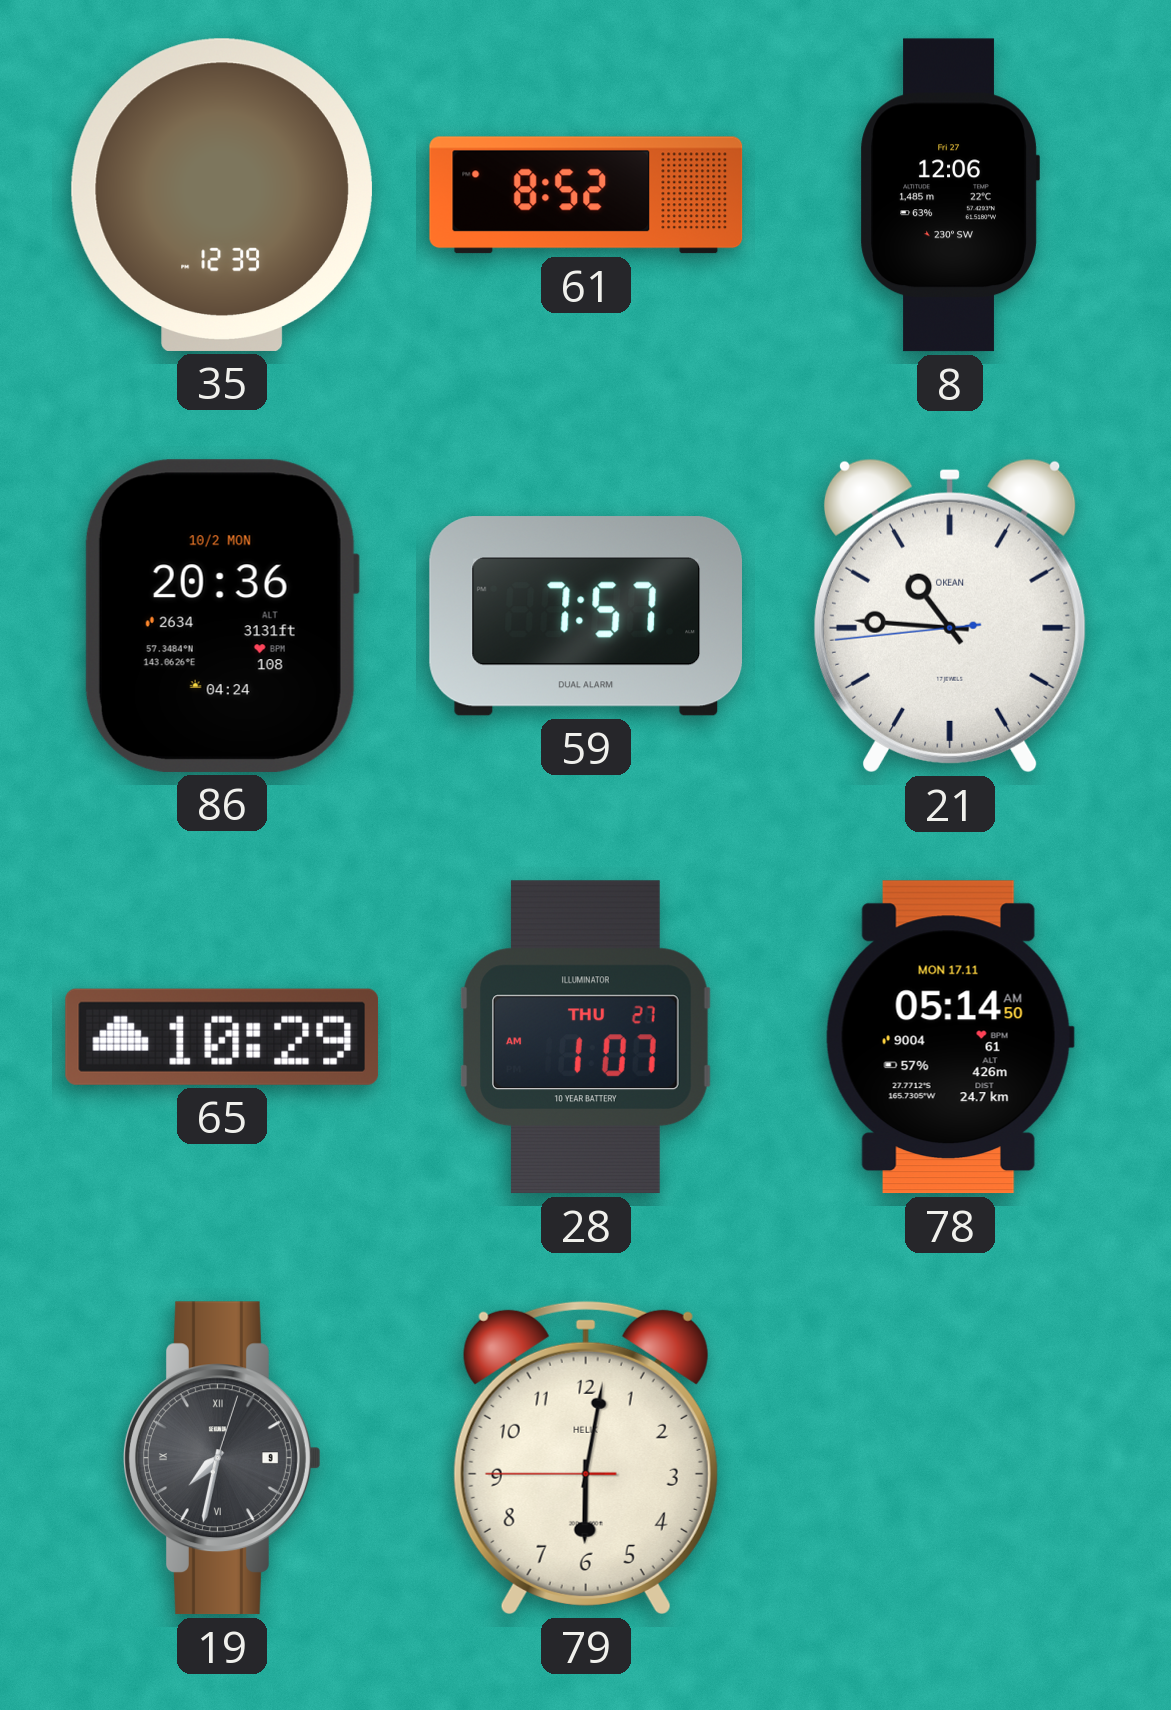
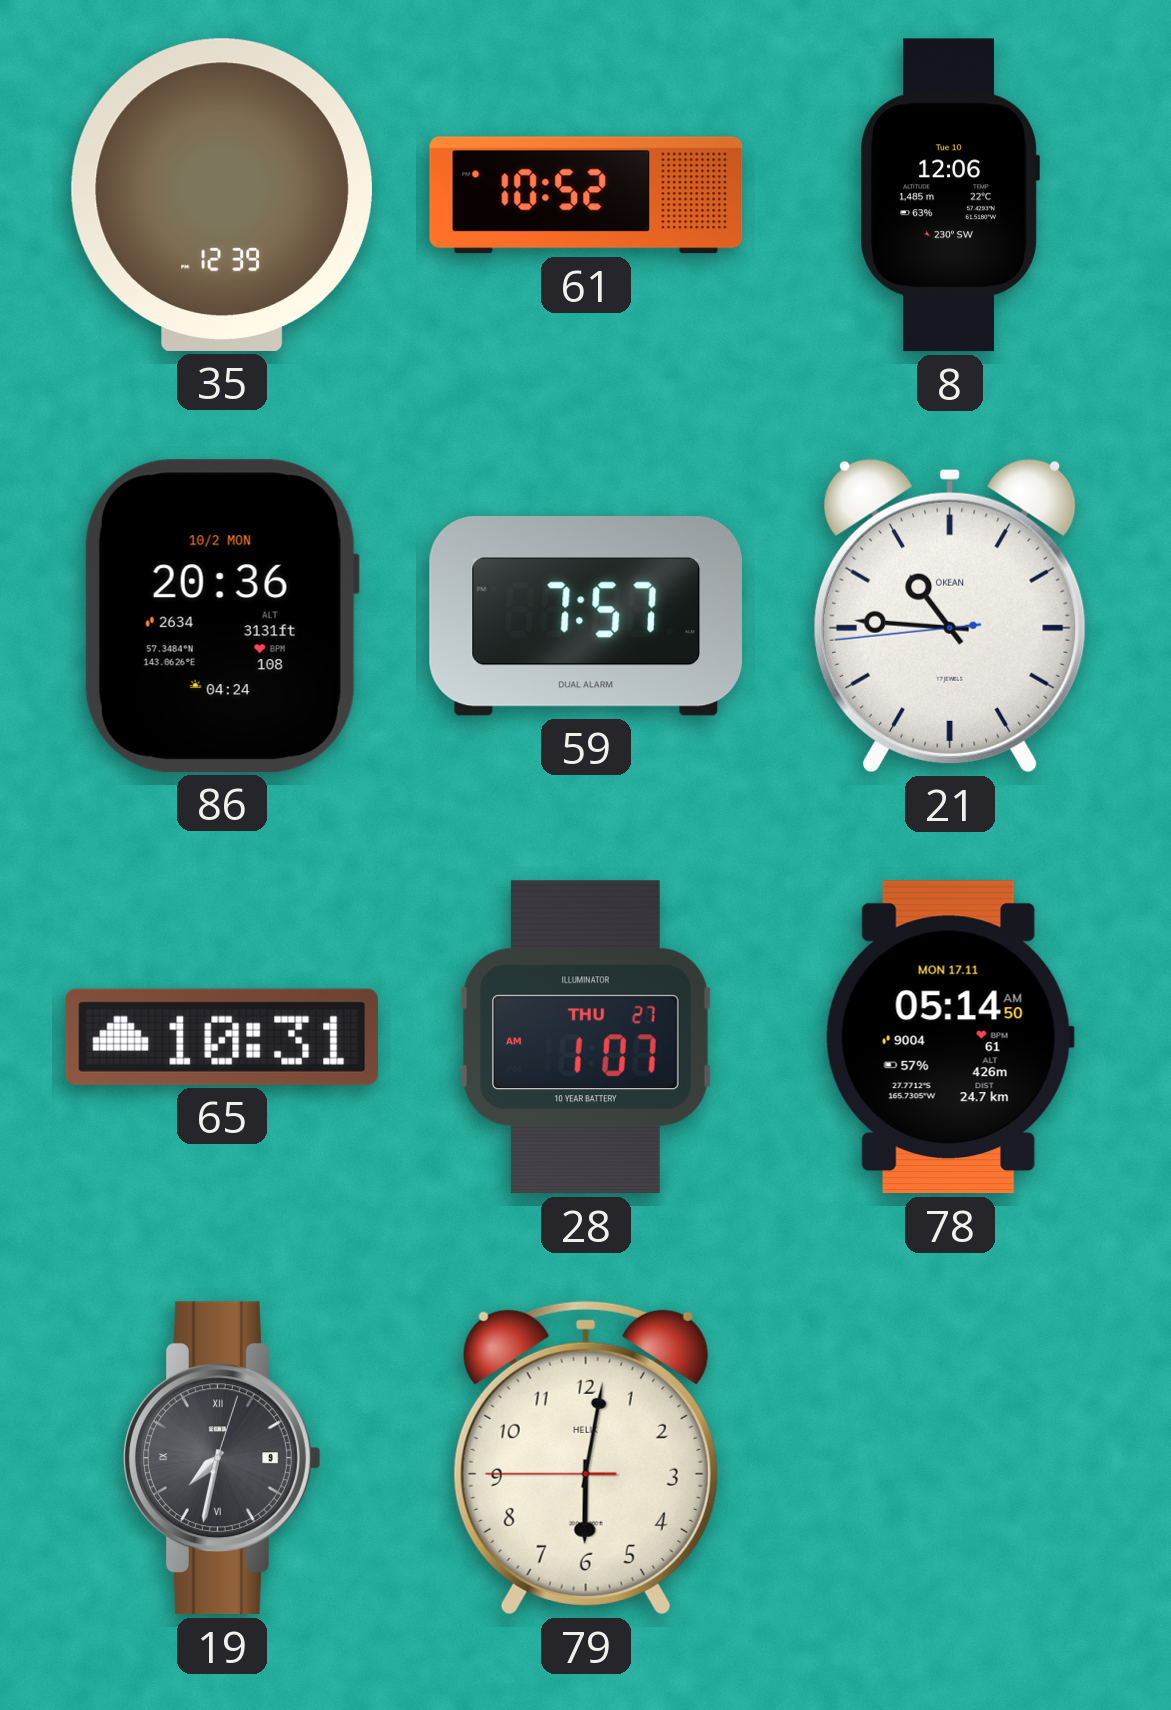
61: 8:52 -> 10:52
8 date: Fri 27 -> Tue 10
65: 10:29 -> 10:31
